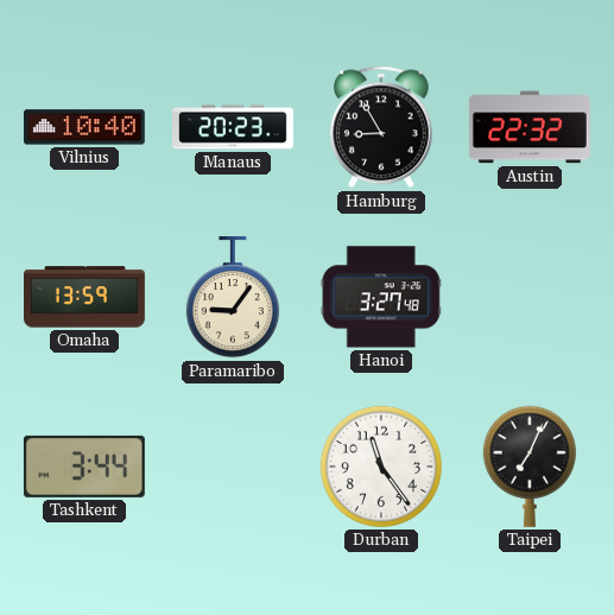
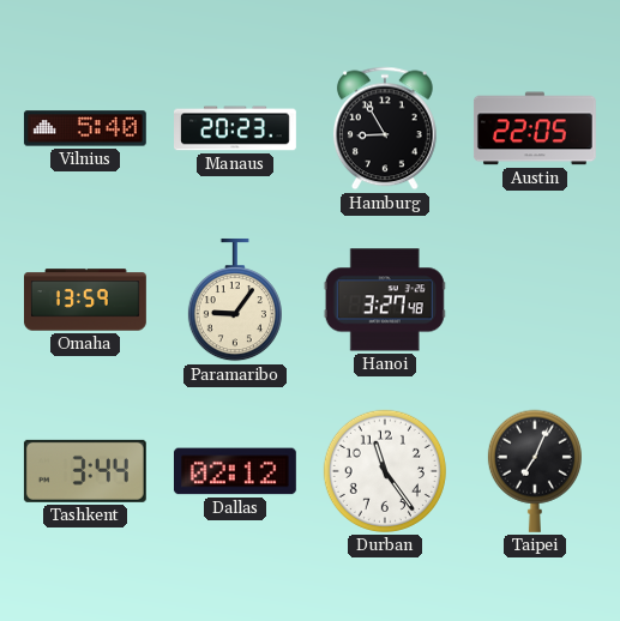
Vilnius: 10:40 -> 5:40
Austin: 22:32 -> 22:05
Dallas: none -> 02:12
